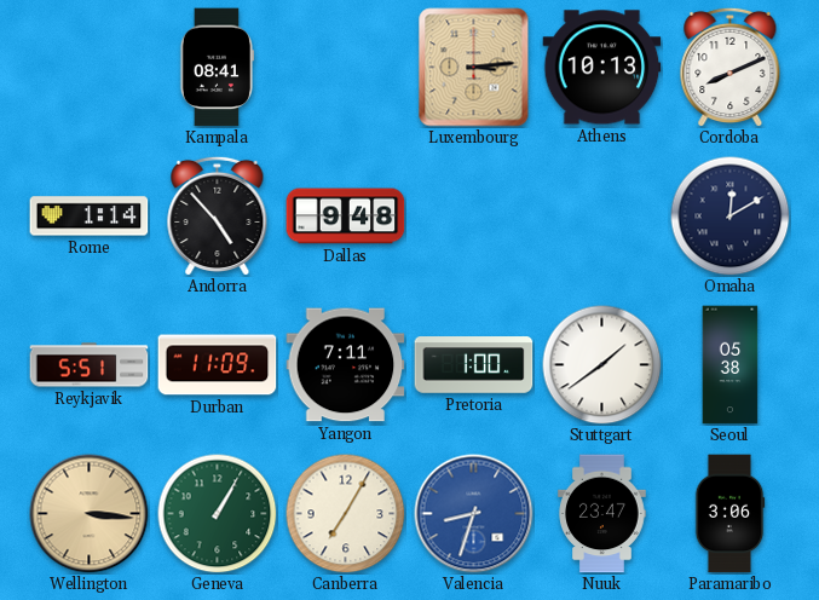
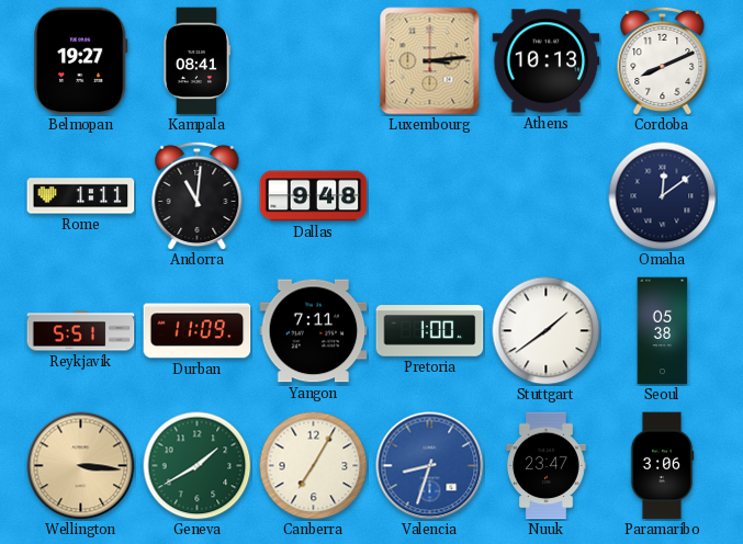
Belmopan: none -> 19:27
Rome: 1:14 -> 1:11
Andorra: 4:53 -> 11:01
Omaha: 12:10 -> 12:09
Geneva: 1:05 -> 1:40
